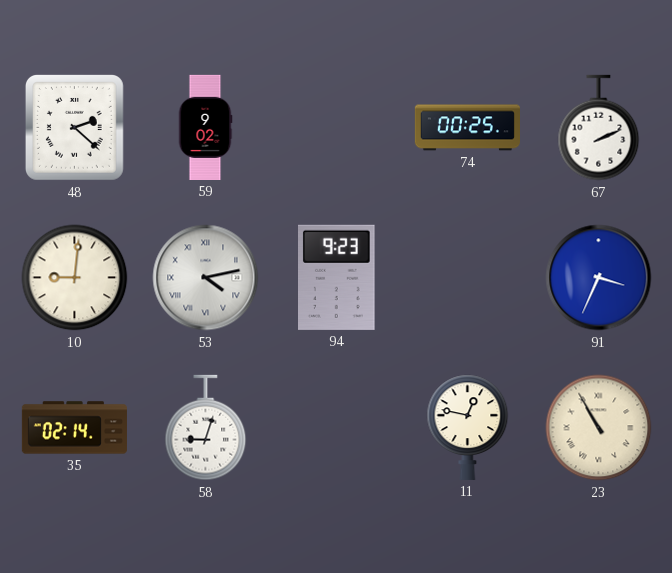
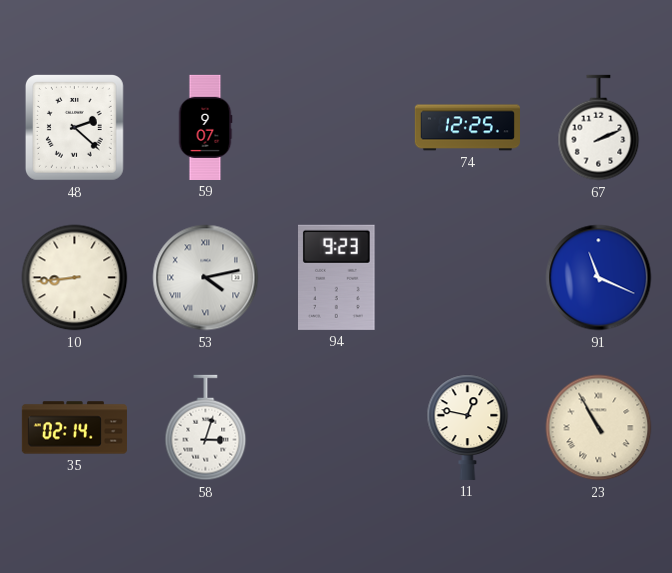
59: 9:02 -> 9:07
74: 00:25 -> 12:25
10: 9:01 -> 8:44
91: 3:34 -> 11:19
58: 9:03 -> 3:03
